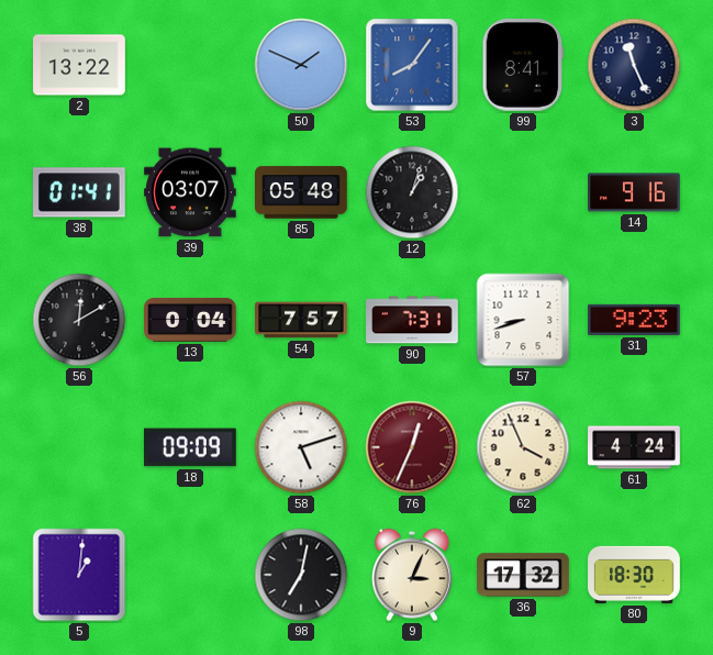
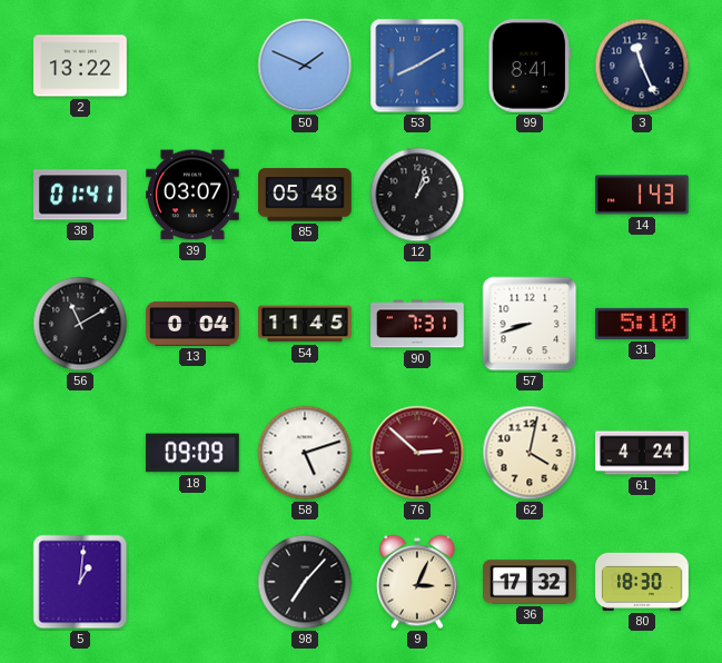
53: 8:06 -> 8:10
14: 9:16 -> 1:43
56: 12:10 -> 11:10
54: 7:57 -> 11:45
31: 9:23 -> 5:10
76: 12:34 -> 2:52
62: 3:56 -> 4:02
98: 7:02 -> 7:07
